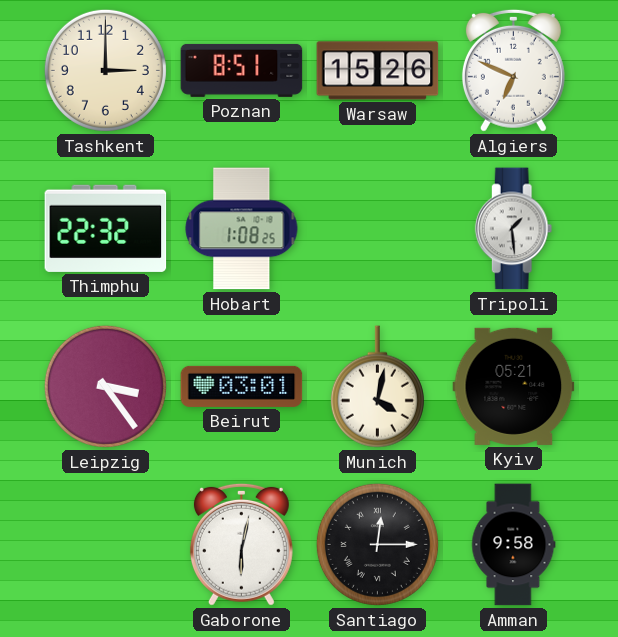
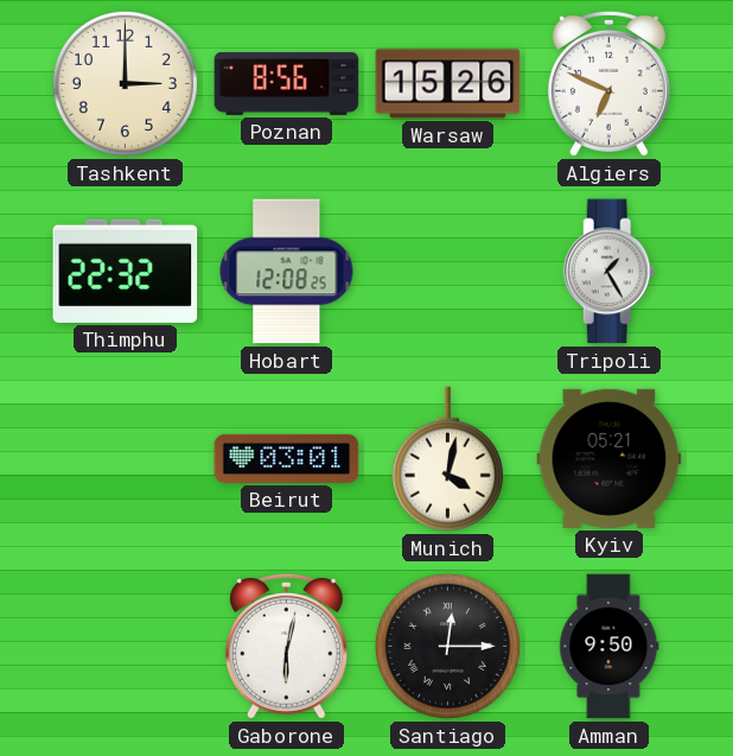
Poznan: 8:51 -> 8:56
Hobart: 1:08 -> 12:08
Tripoli: 1:29 -> 1:25
Leipzig: 3:24 -> none
Amman: 9:58 -> 9:50
